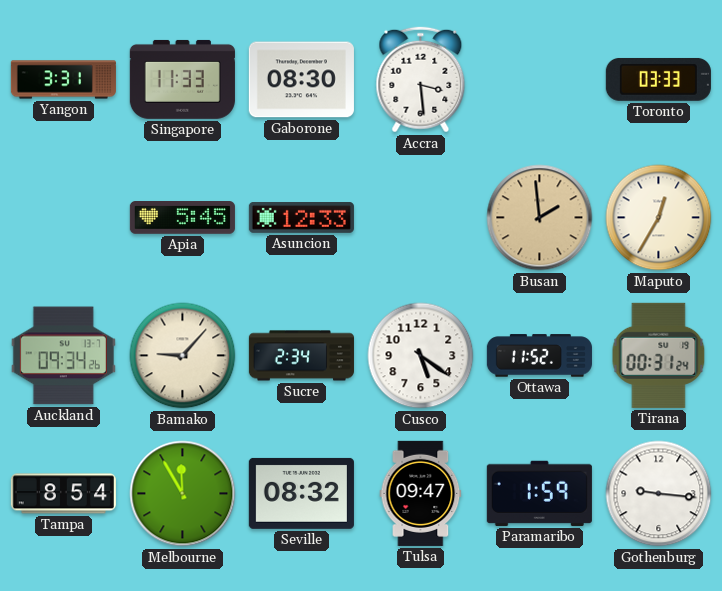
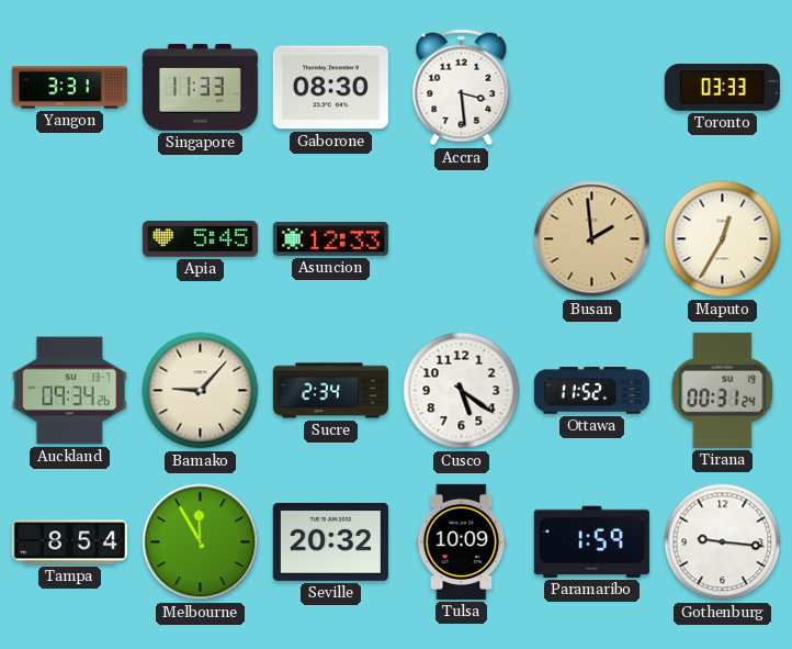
Seville: 08:32 -> 20:32
Tulsa: 09:47 -> 10:09
